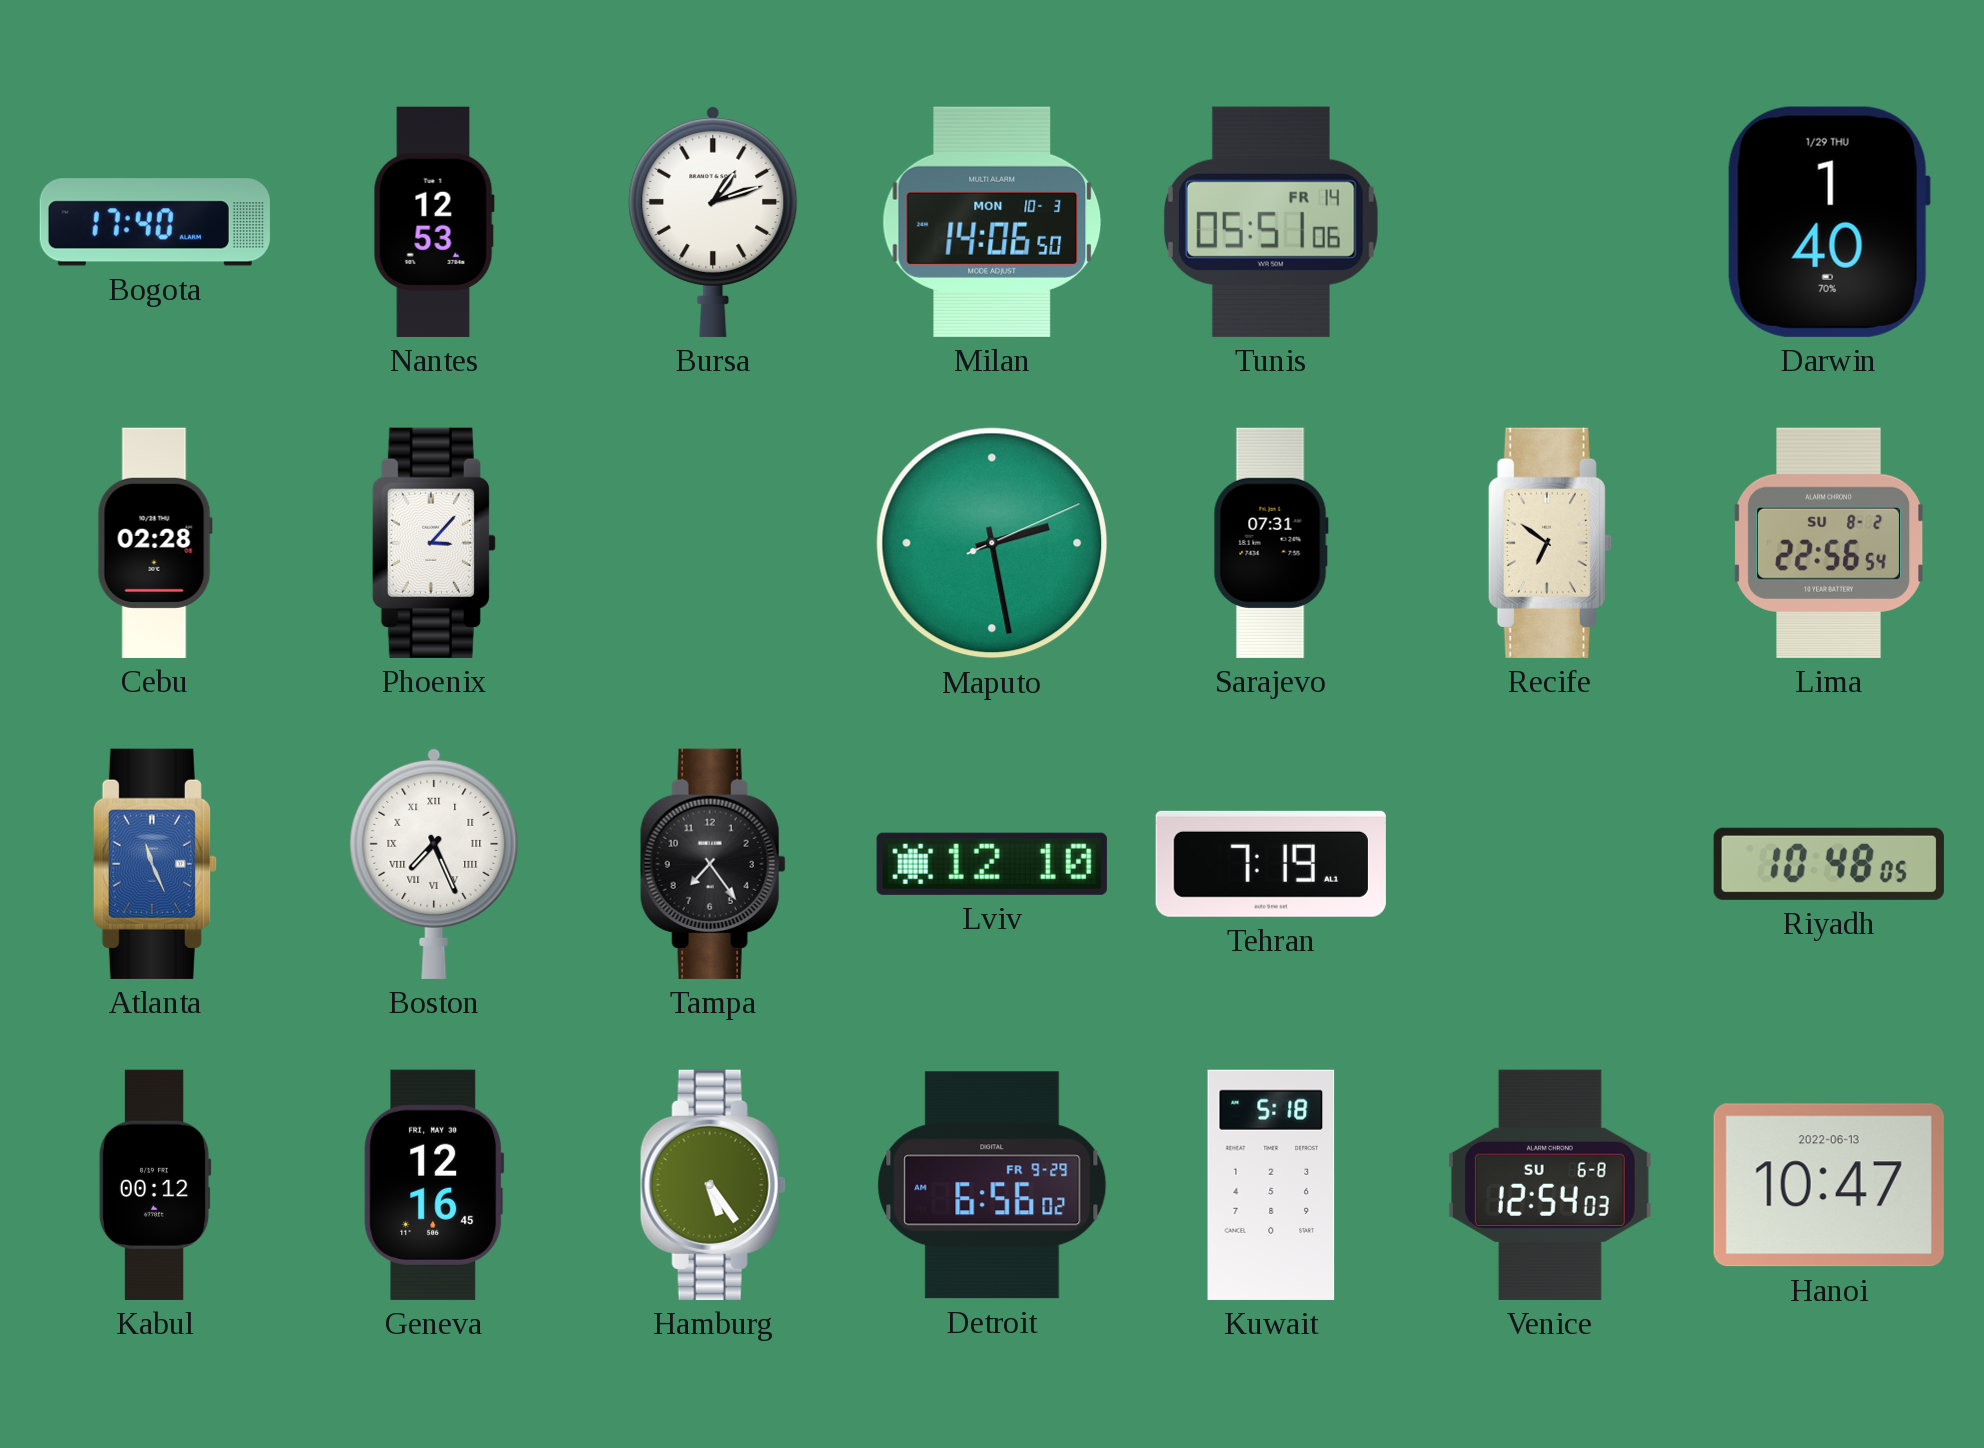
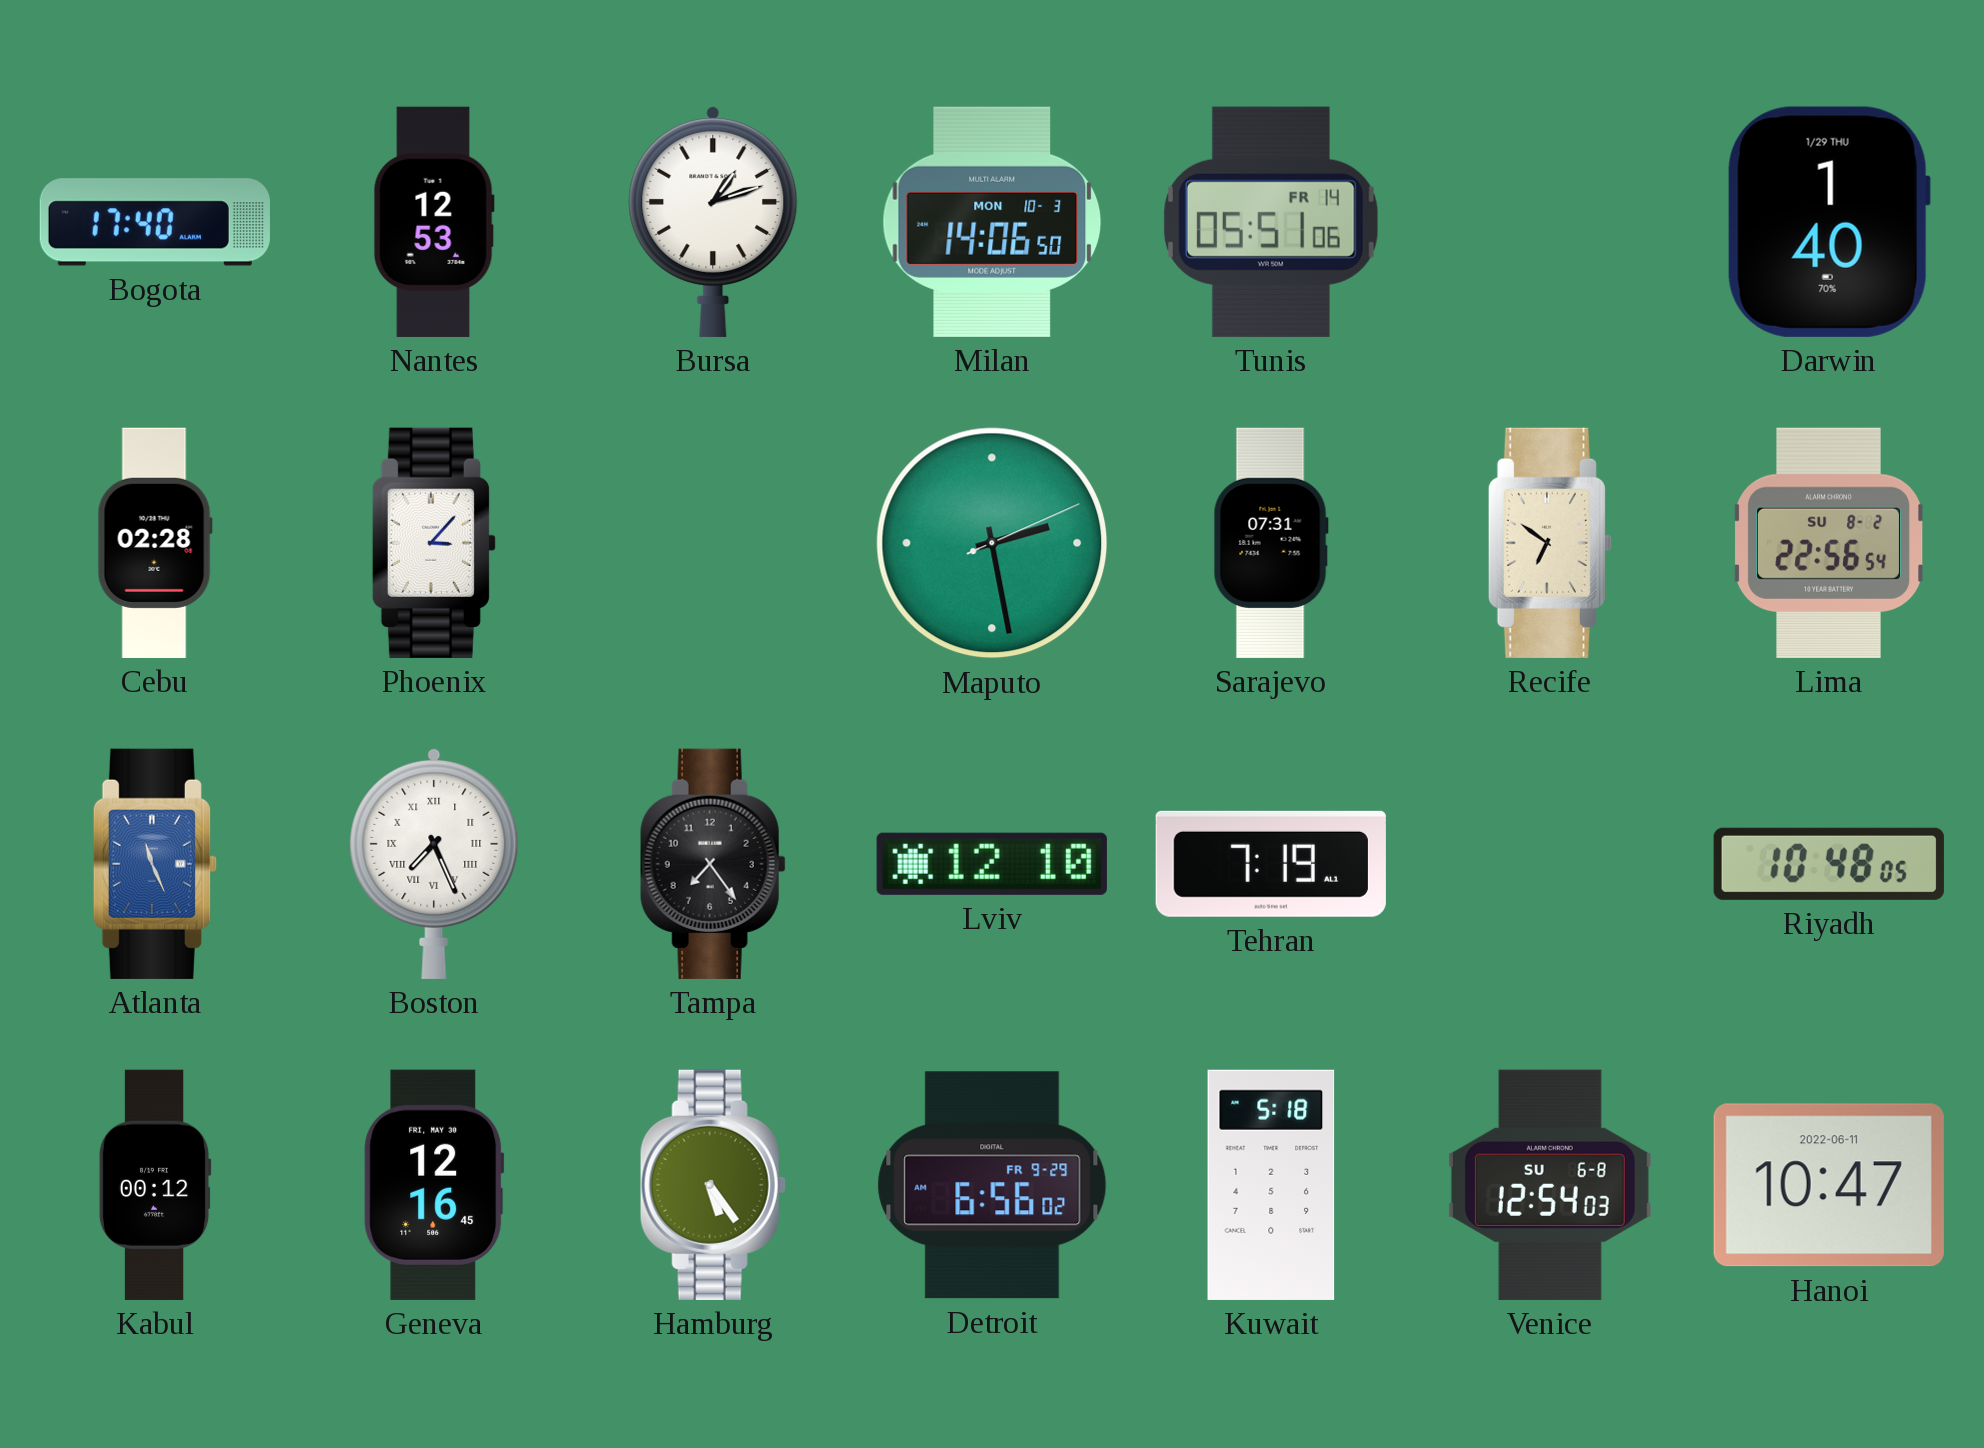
Hanoi date: 2022-06-13 -> 2022-06-11
